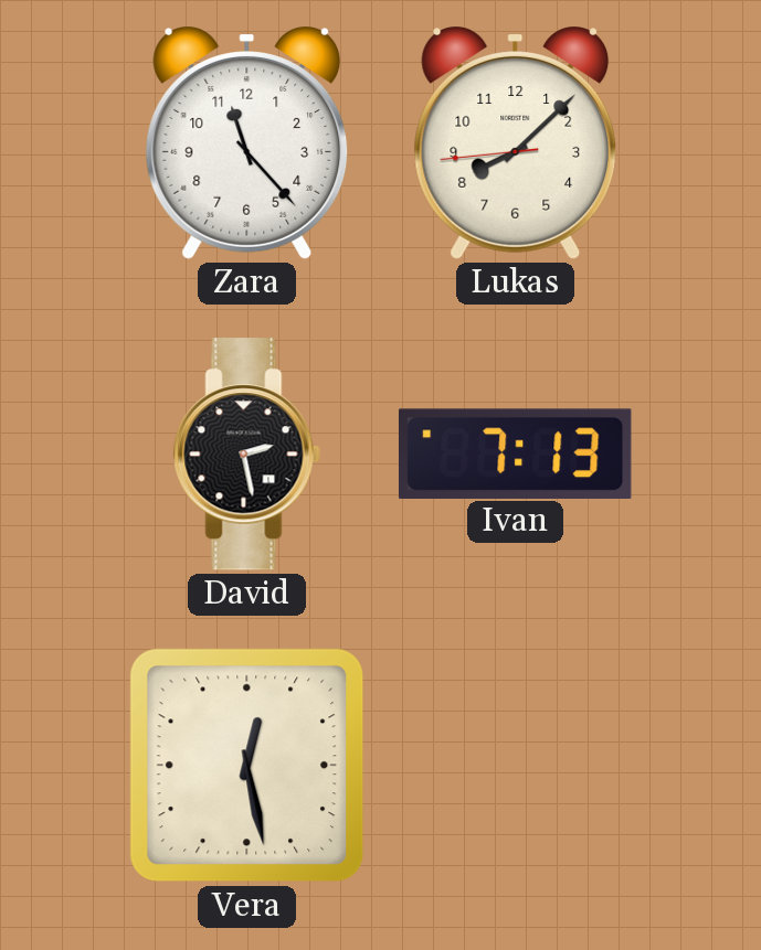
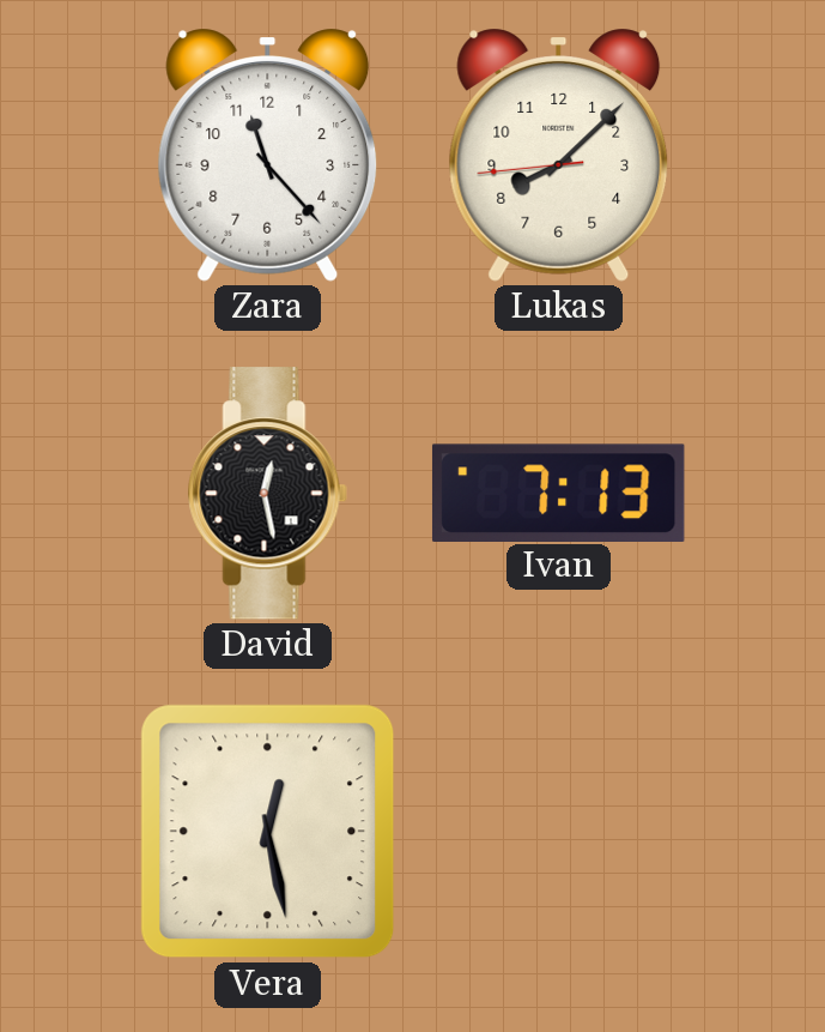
David: 2:28 -> 12:28
